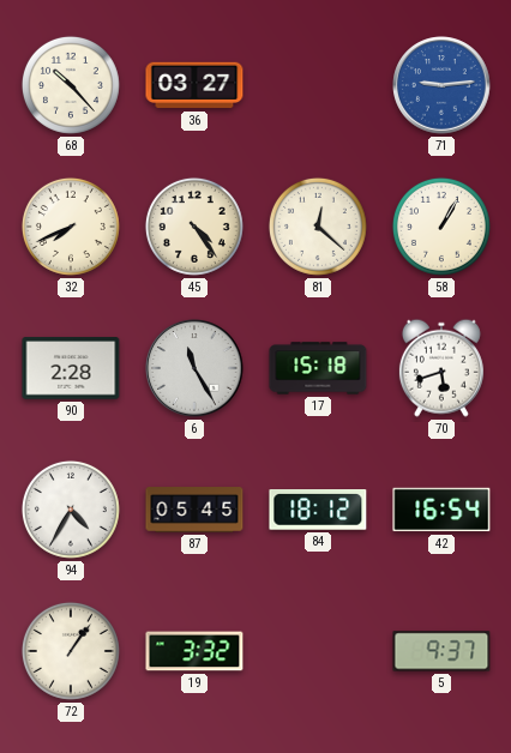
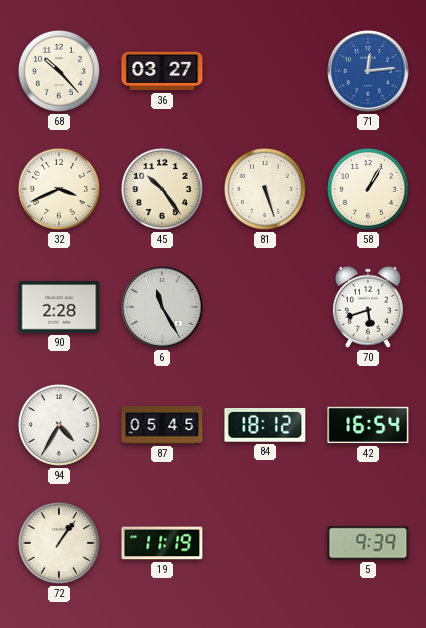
71: 9:14 -> 12:14
32: 7:41 -> 3:41
45: 4:24 -> 10:24
81: 12:22 -> 5:27
17: 15:18 -> none
19: 3:32 -> 11:19
5: 9:37 -> 9:39
